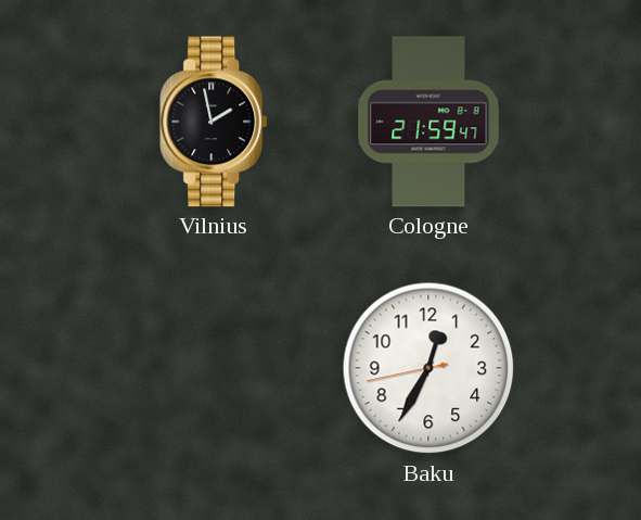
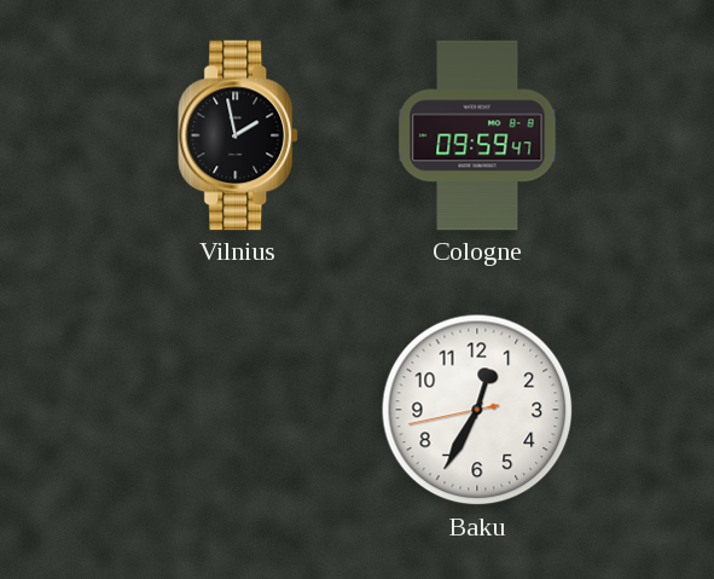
Cologne: 21:59 -> 09:59
